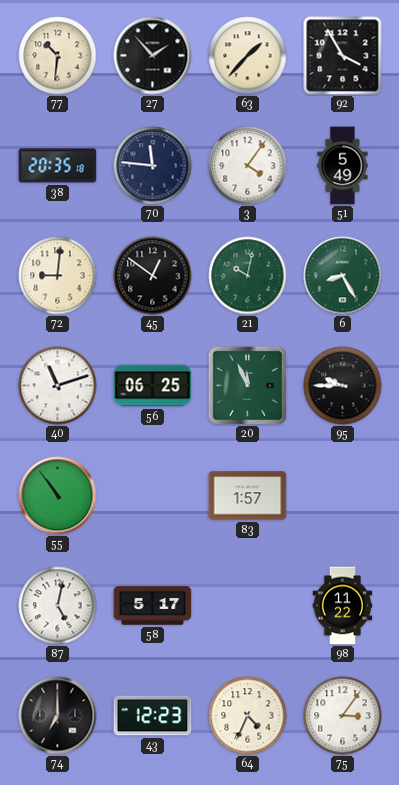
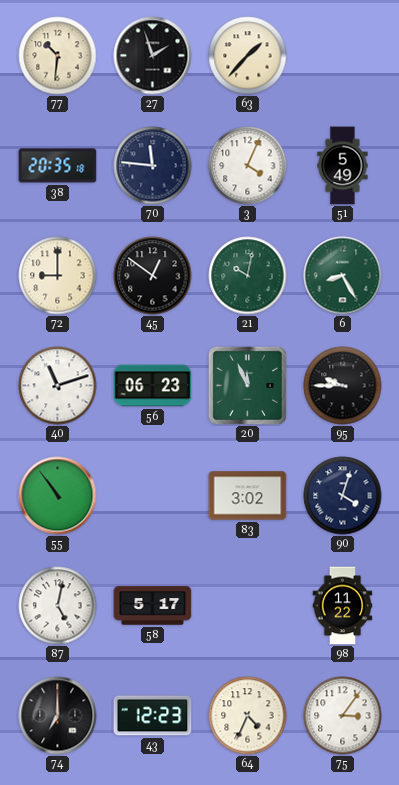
27: 1:53 -> 1:57
92: 3:55 -> none
3: 4:06 -> 4:04
72: 9:01 -> 9:00
56: 06:25 -> 06:23
83: 1:57 -> 3:02
90: none -> 4:03
